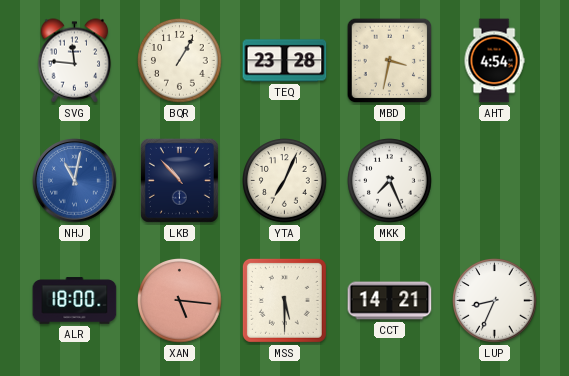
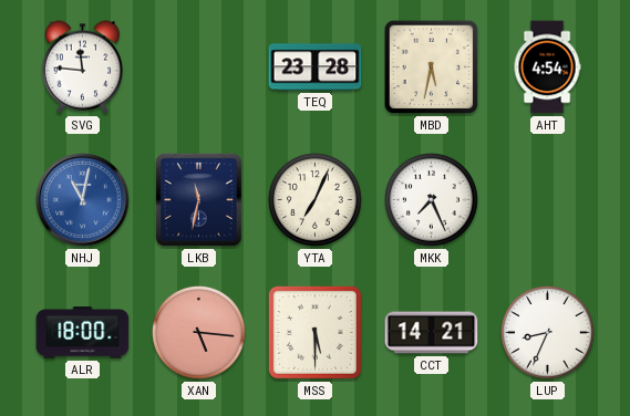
BQR: 1:05 -> none
MBD: 3:32 -> 5:32
LKB: 10:53 -> 11:32
